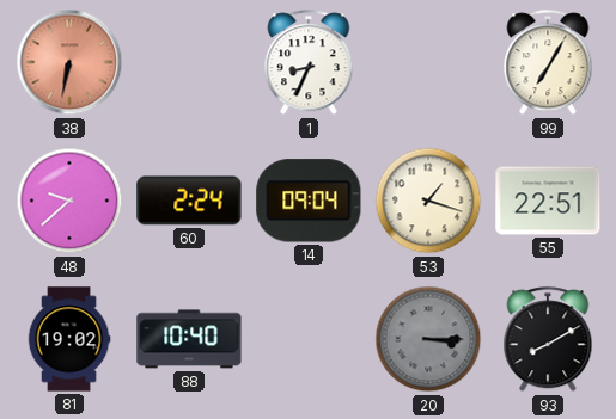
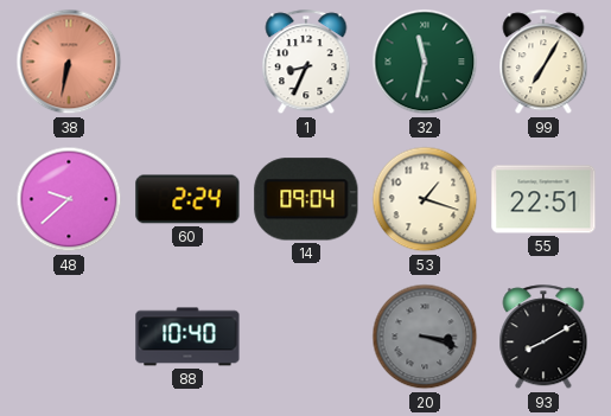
32: none -> 11:32
81: 19:02 -> none
20: 3:15 -> 3:18
